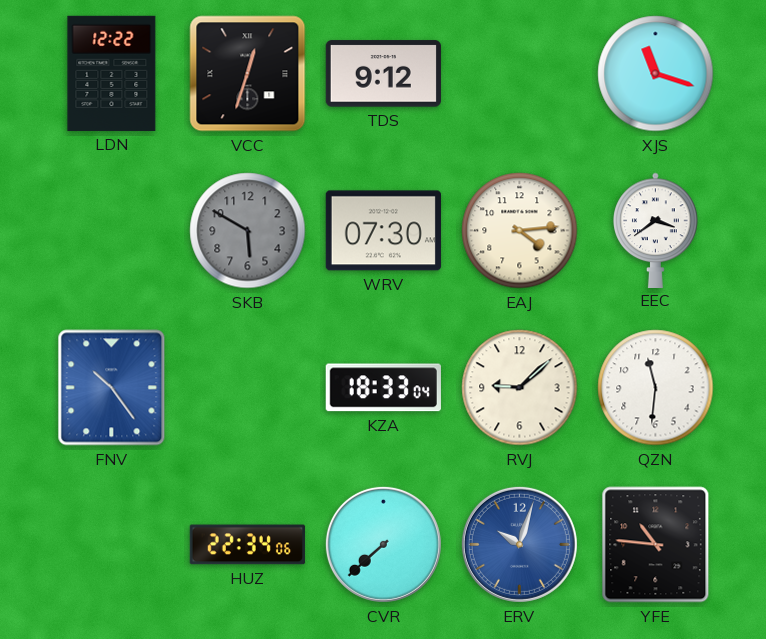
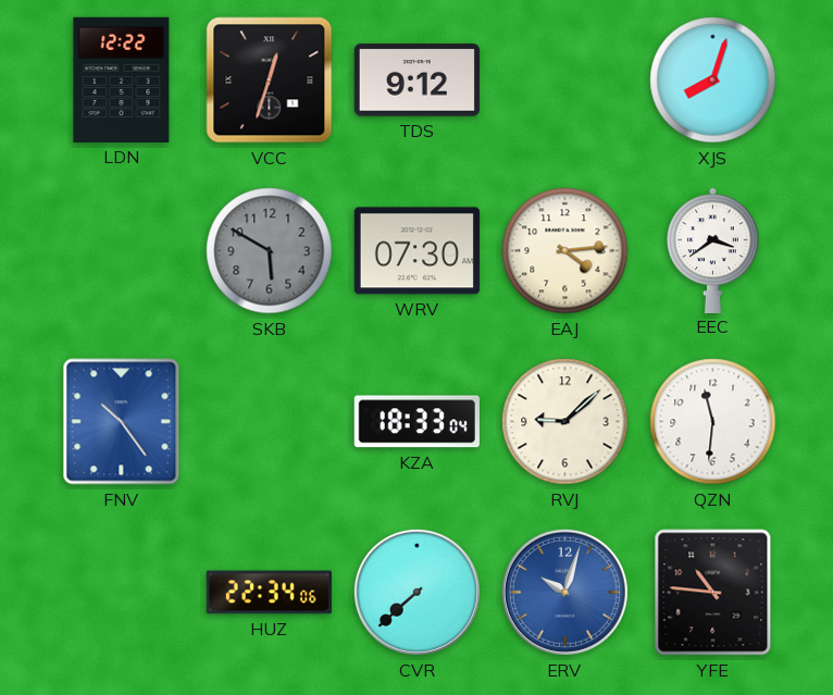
XJS: 11:18 -> 8:03
